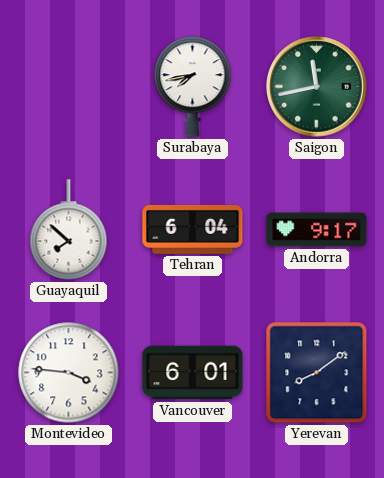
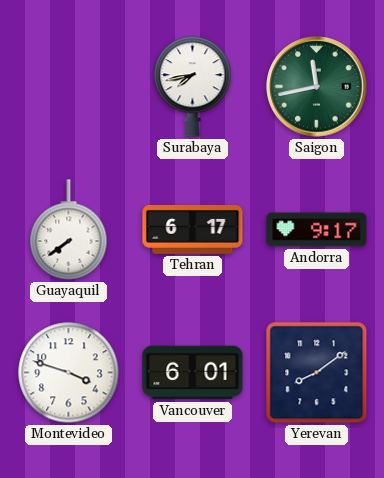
Guayaquil: 7:52 -> 7:39
Tehran: 6:04 -> 6:17
Montevideo: 3:46 -> 3:48
